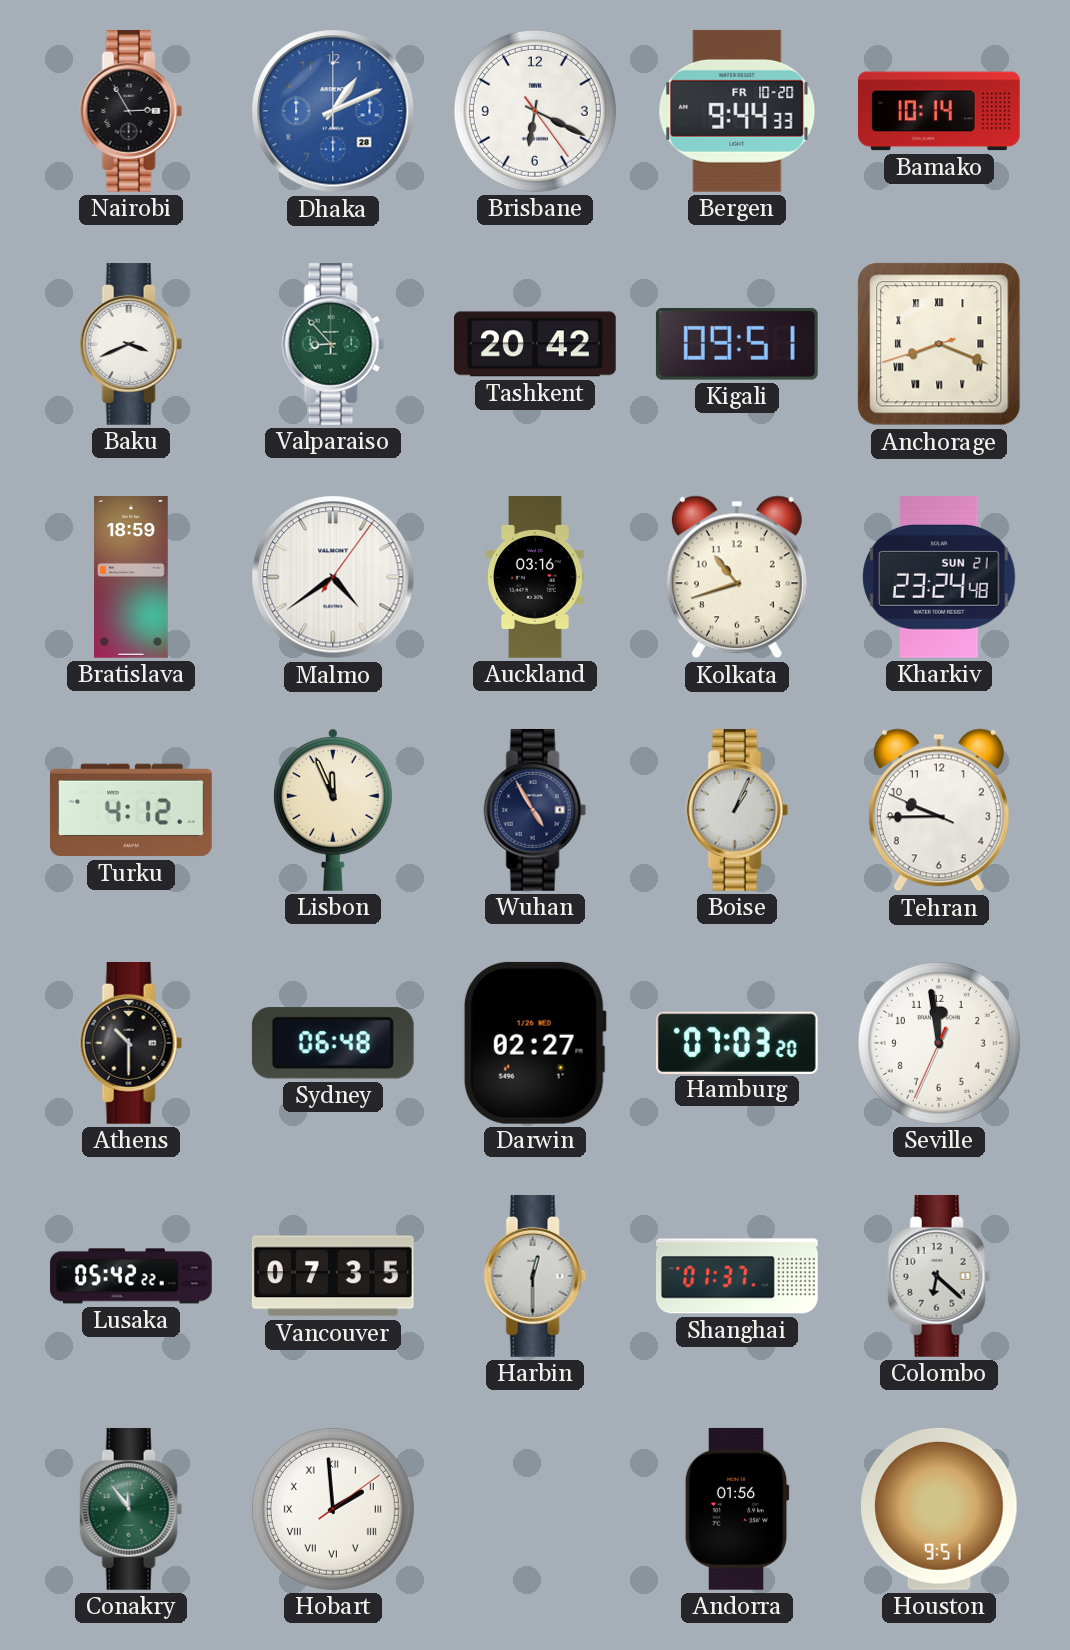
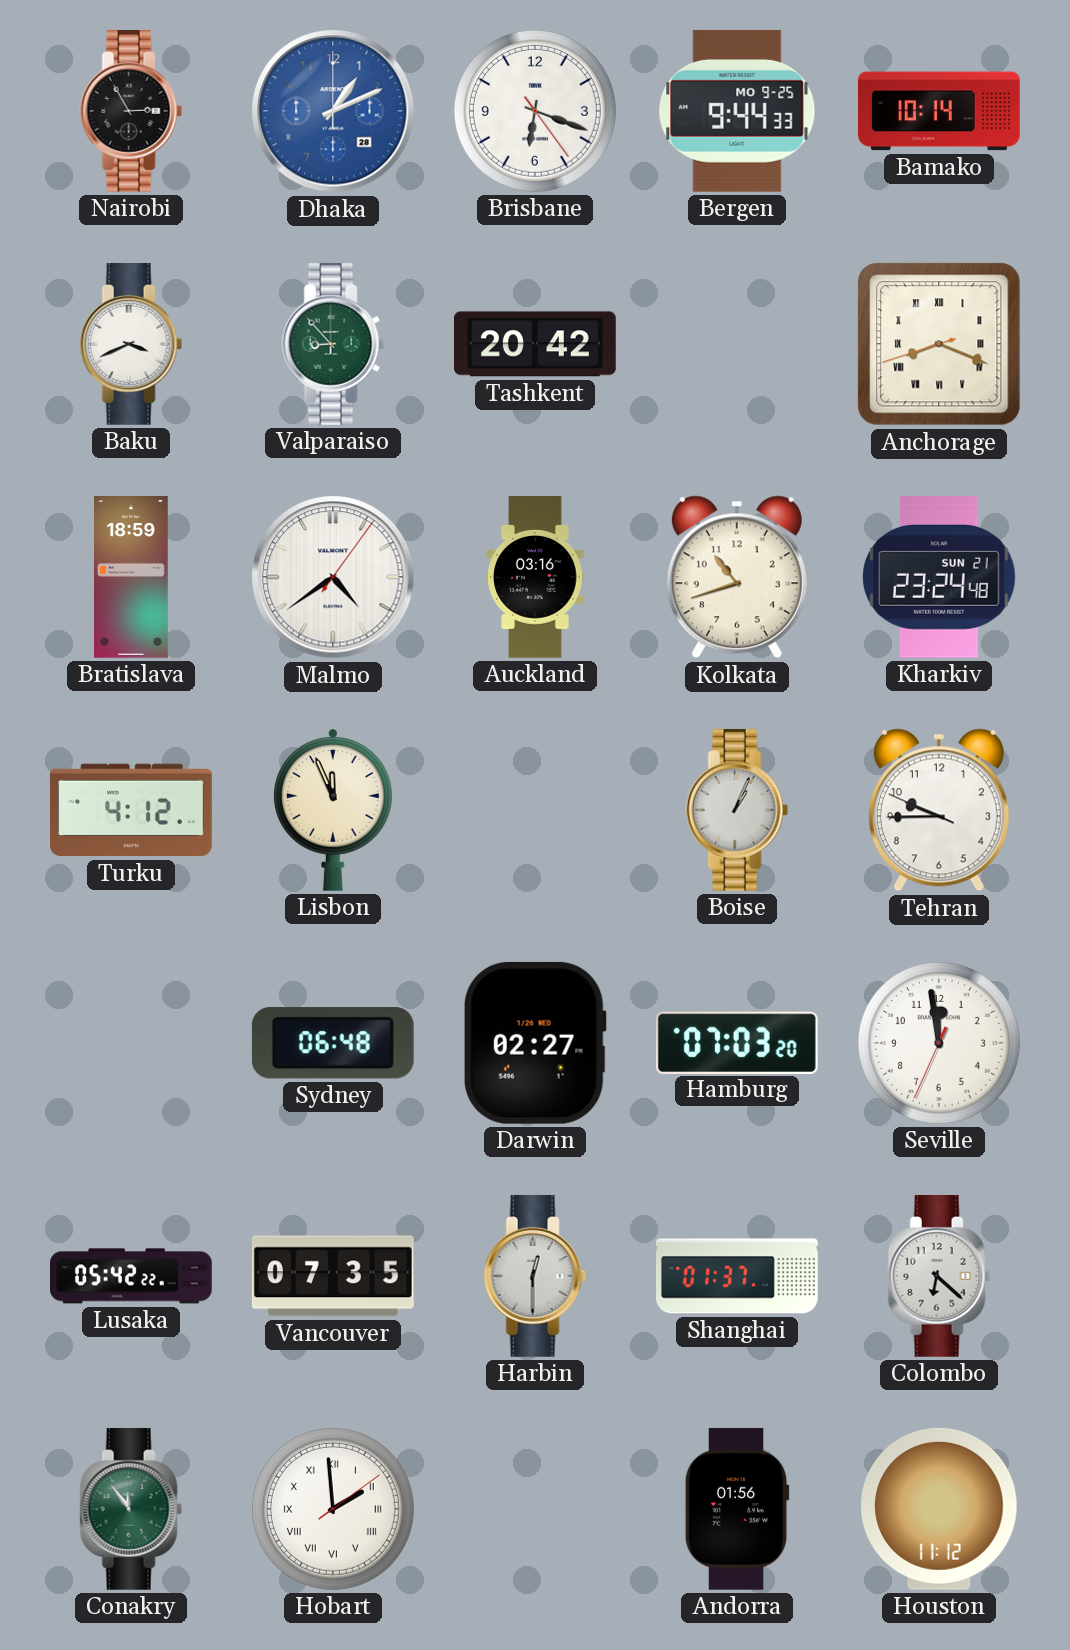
Brisbane: 6:19 -> 6:18
Bergen date: FR 10-20 -> MO 9-25
Kigali: 09:51 -> none
Wuhan: 4:55 -> none
Athens: 10:30 -> none
Houston: 9:51 -> 11:12
